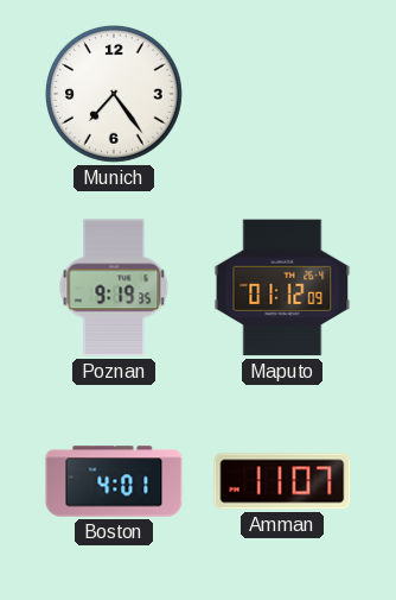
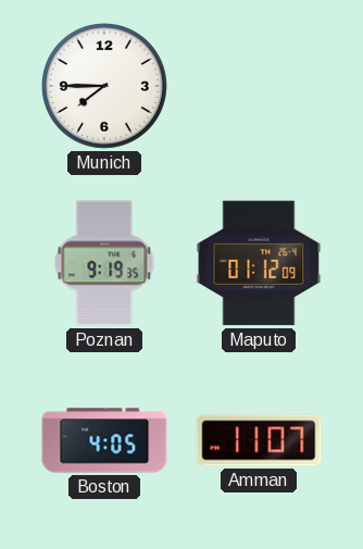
Munich: 7:24 -> 7:45
Boston: 4:01 -> 4:05
